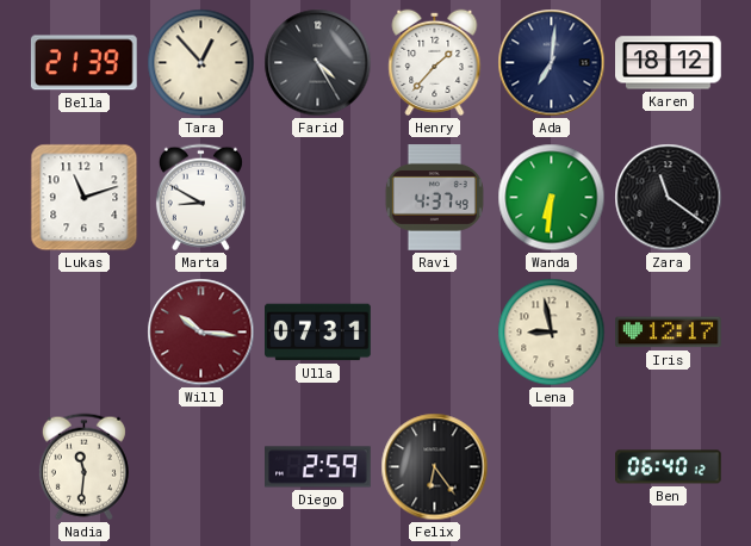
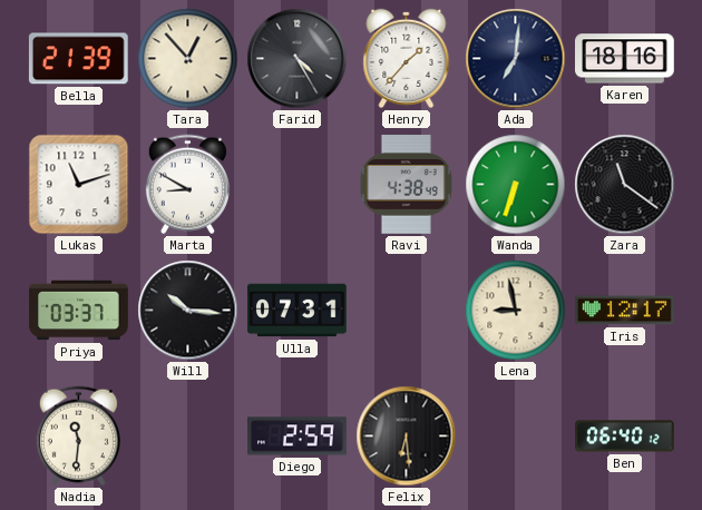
Karen: 18:12 -> 18:16
Ravi: 4:37 -> 4:38
Wanda: 6:31 -> 6:33
Priya: none -> 03:37
Will dial: burgundy -> black
Felix: 6:24 -> 6:29
